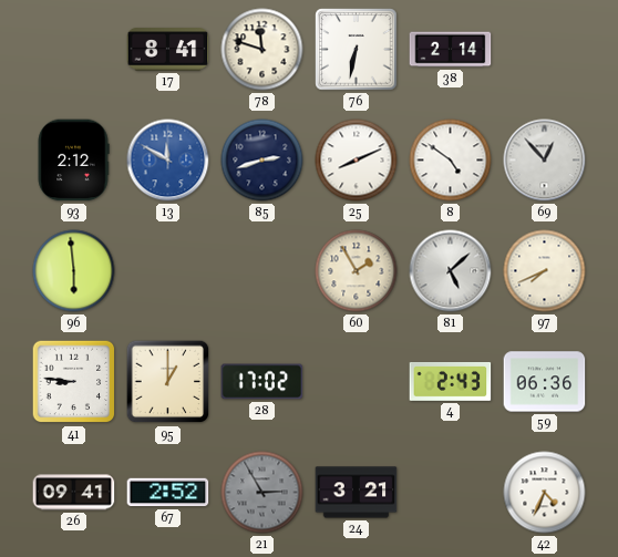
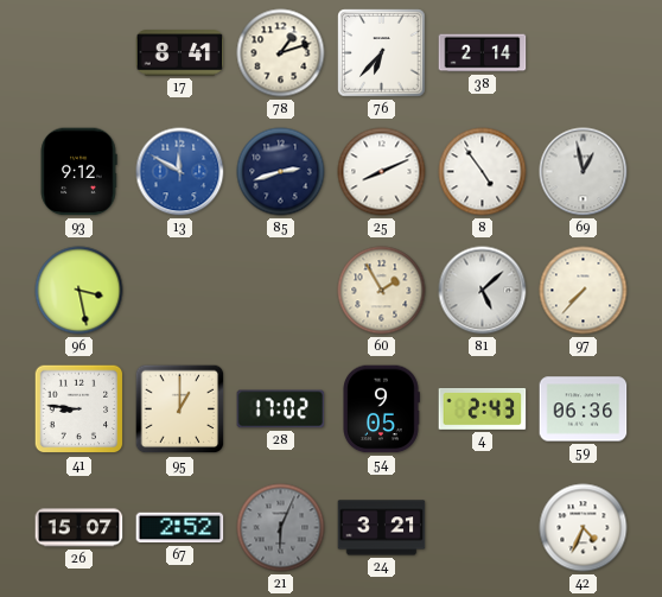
78: 11:48 -> 1:12
76: 6:32 -> 6:37
93: 2:12 -> 9:12
8: 4:51 -> 4:54
69: 12:53 -> 12:58
96: 5:59 -> 3:28
97: 7:41 -> 7:37
54: none -> 9:05
26: 09:41 -> 15:07
21: 2:55 -> 6:04
